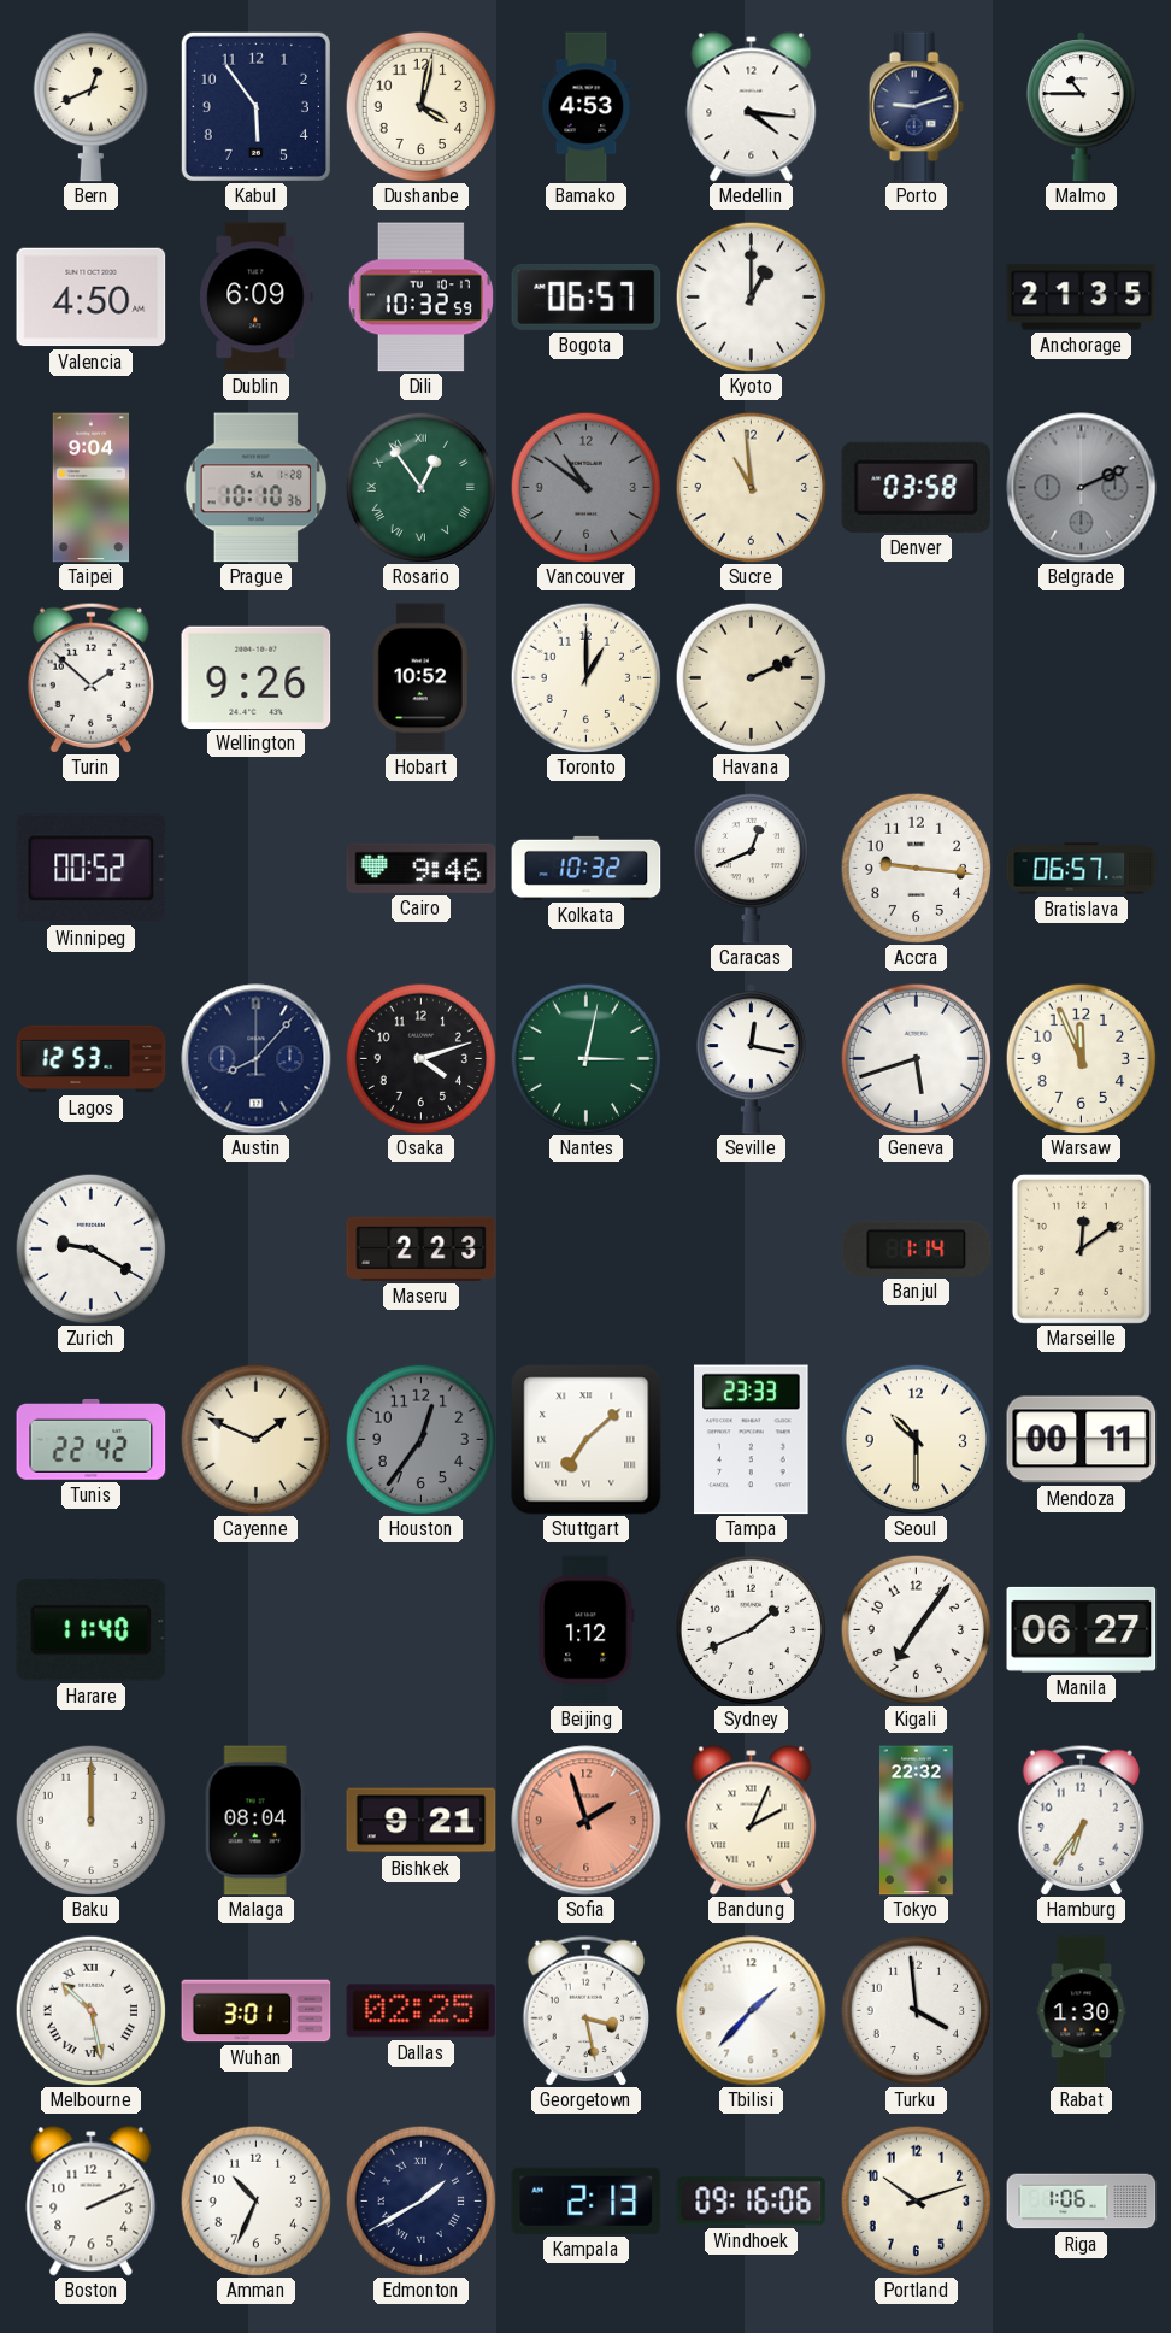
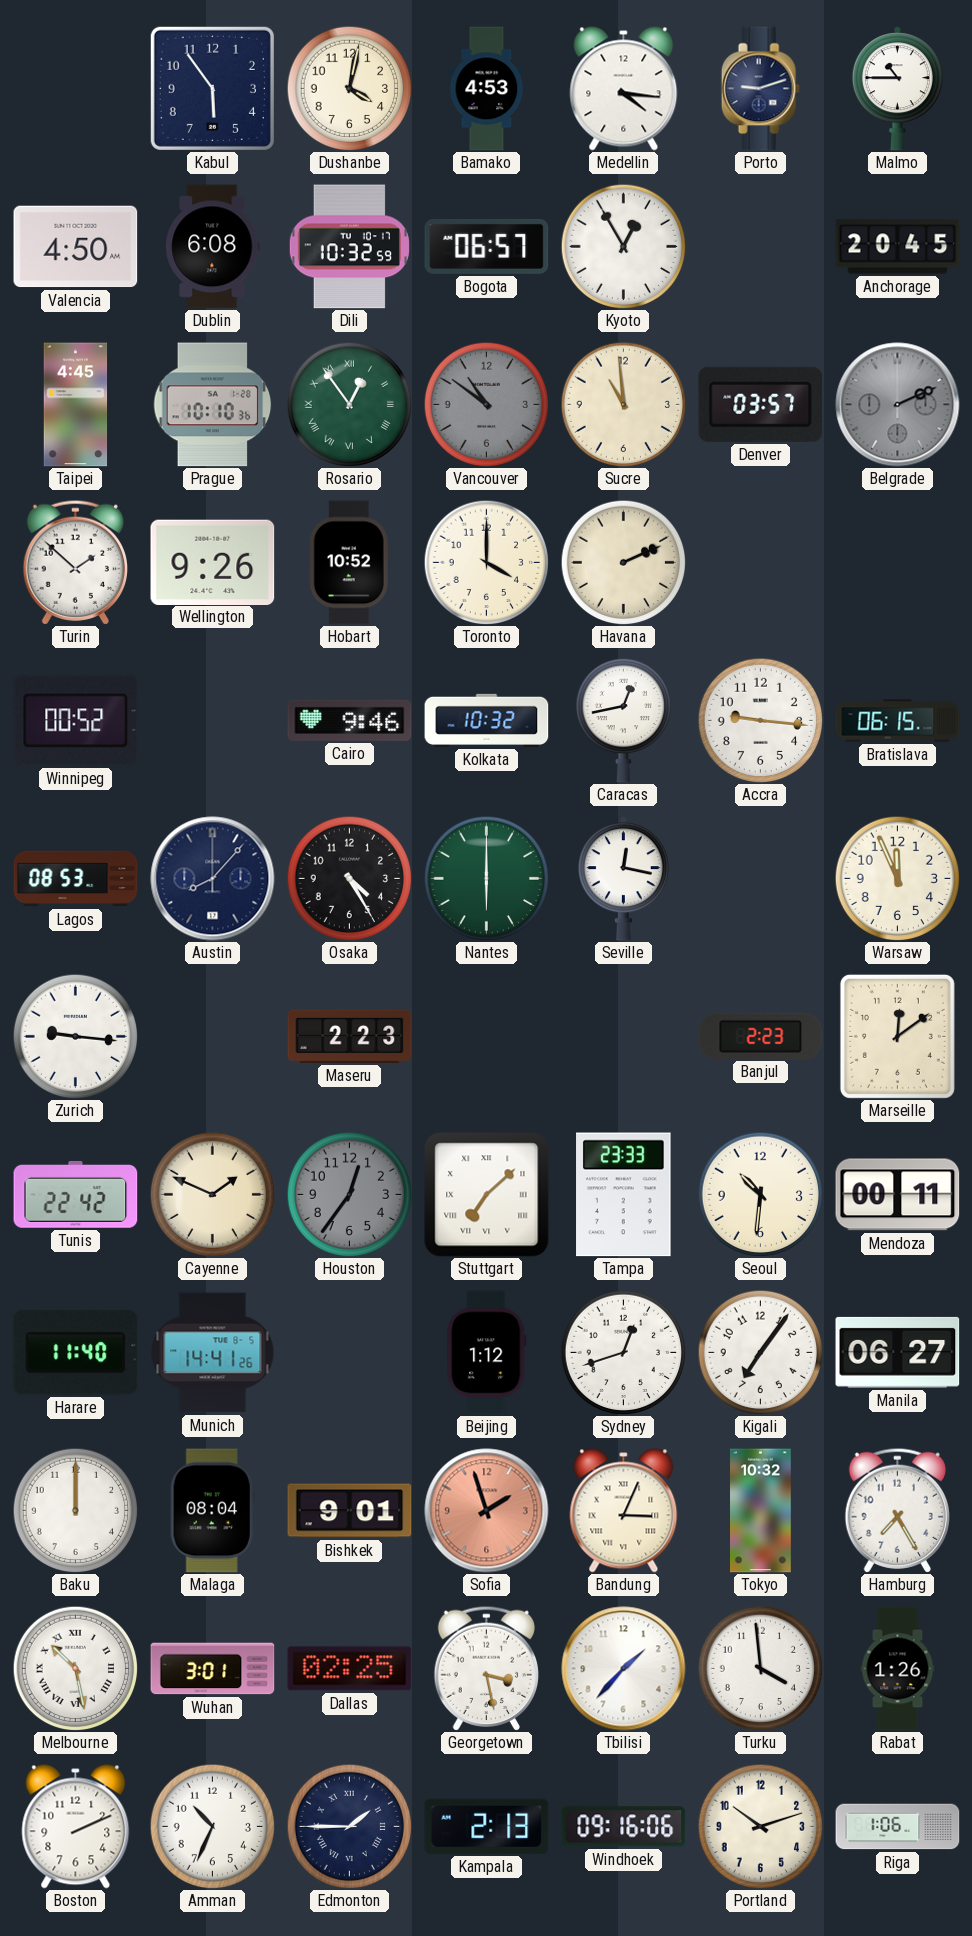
Bern: 12:41 -> none
Dublin: 6:09 -> 6:08
Kyoto: 1:00 -> 12:55
Anchorage: 21:35 -> 20:45
Taipei: 9:04 -> 4:45
Denver: 03:58 -> 03:57
Toronto: 1:00 -> 4:00
Caracas: 12:41 -> 12:43
Bratislava: 06:57 -> 06:15
Lagos: 12:53 -> 08:53
Osaka: 4:12 -> 4:25
Nantes: 3:02 -> 6:00
Geneva: 5:42 -> none
Zurich: 9:20 -> 9:16
Banjul: 1:14 -> 2:23
Seoul: 10:30 -> 10:31
Munich: none -> 14:41
Sydney: 1:41 -> 12:42
Bishkek: 9:21 -> 9:01
Bandung: 2:04 -> 3:04
Tokyo: 22:32 -> 10:32
Hamburg: 6:36 -> 7:25
Rabat: 1:30 -> 1:26
Edmonton: 1:40 -> 1:45
